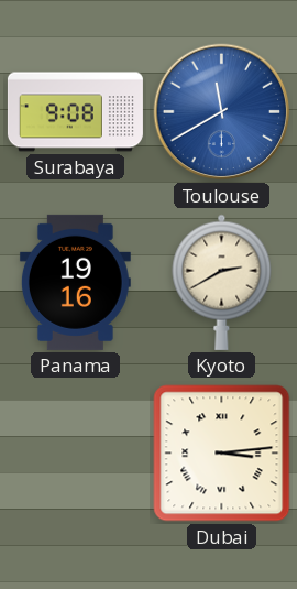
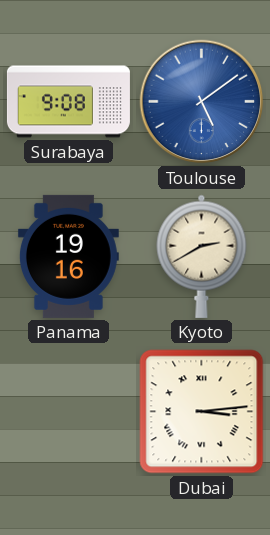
Toulouse: 11:40 -> 5:09
